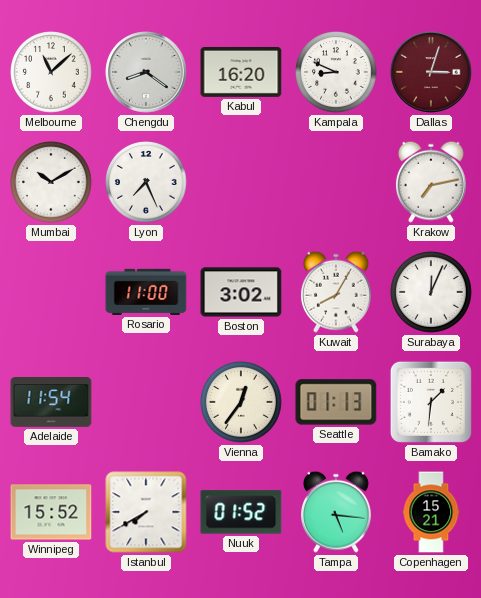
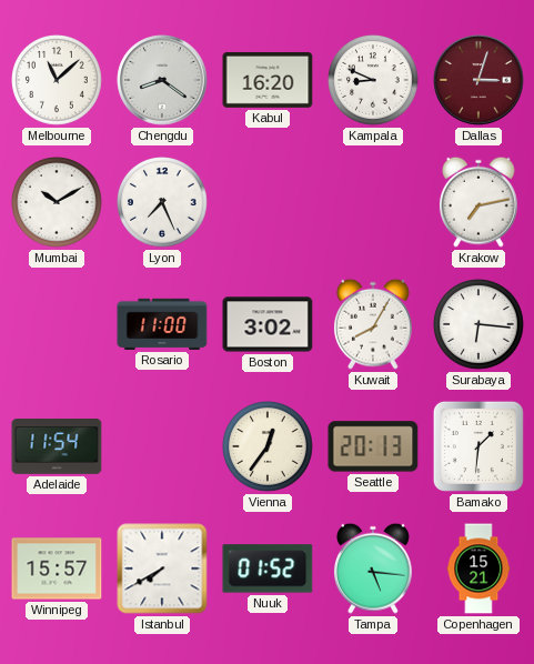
Surabaya: 12:04 -> 6:16
Seattle: 01:13 -> 20:13
Winnipeg: 15:52 -> 15:57
